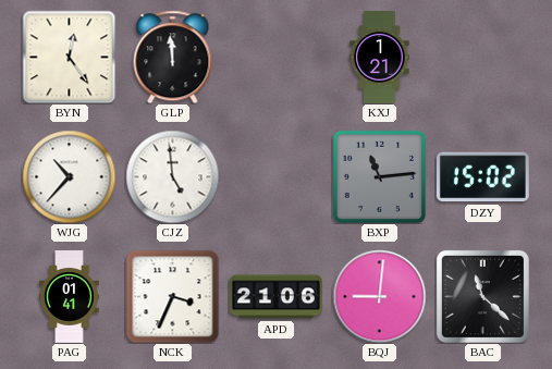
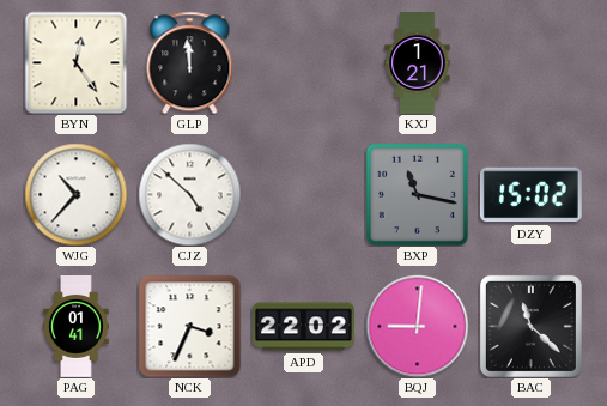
CJZ: 4:59 -> 4:52
BXP: 11:14 -> 11:17
APD: 21:06 -> 22:02
